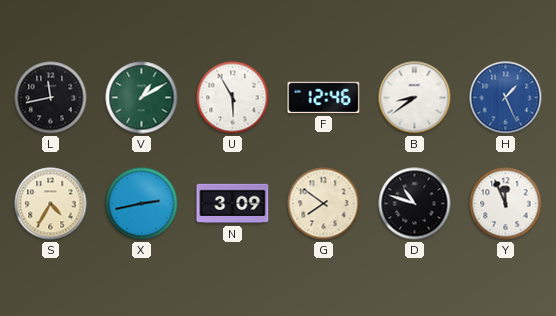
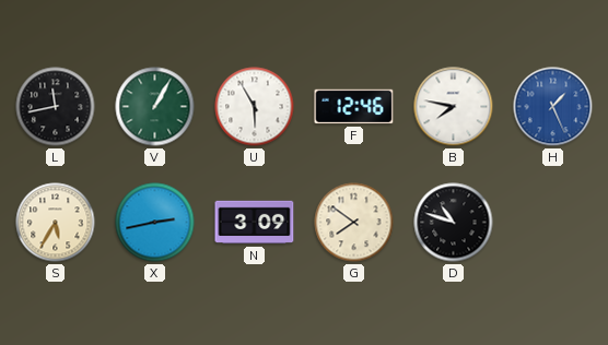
V: 1:10 -> 1:05
B: 8:39 -> 7:47
S: 4:35 -> 5:35
Y: 11:56 -> none
